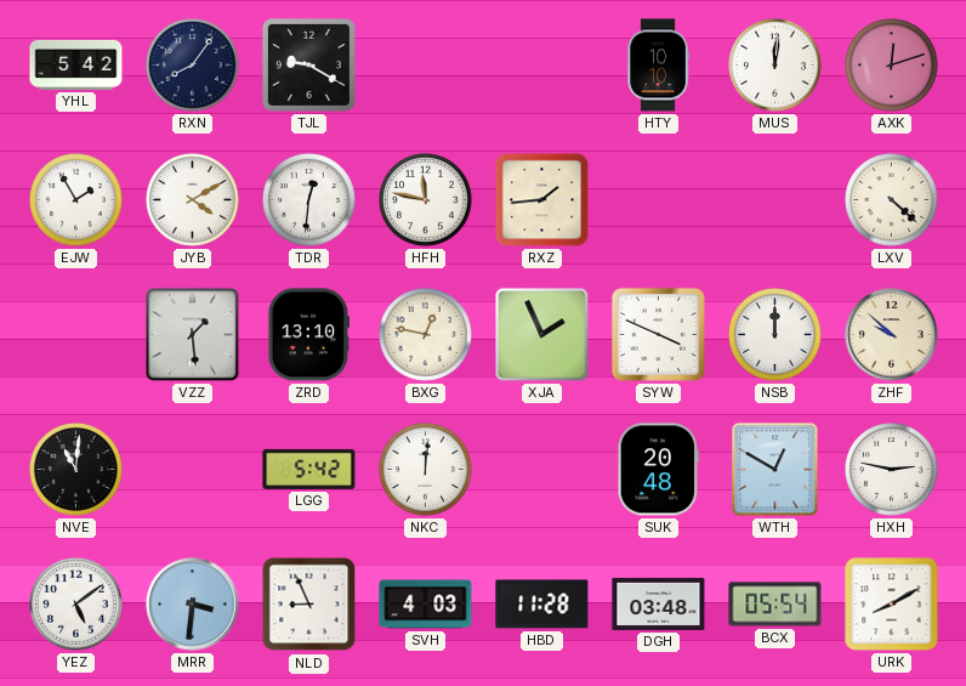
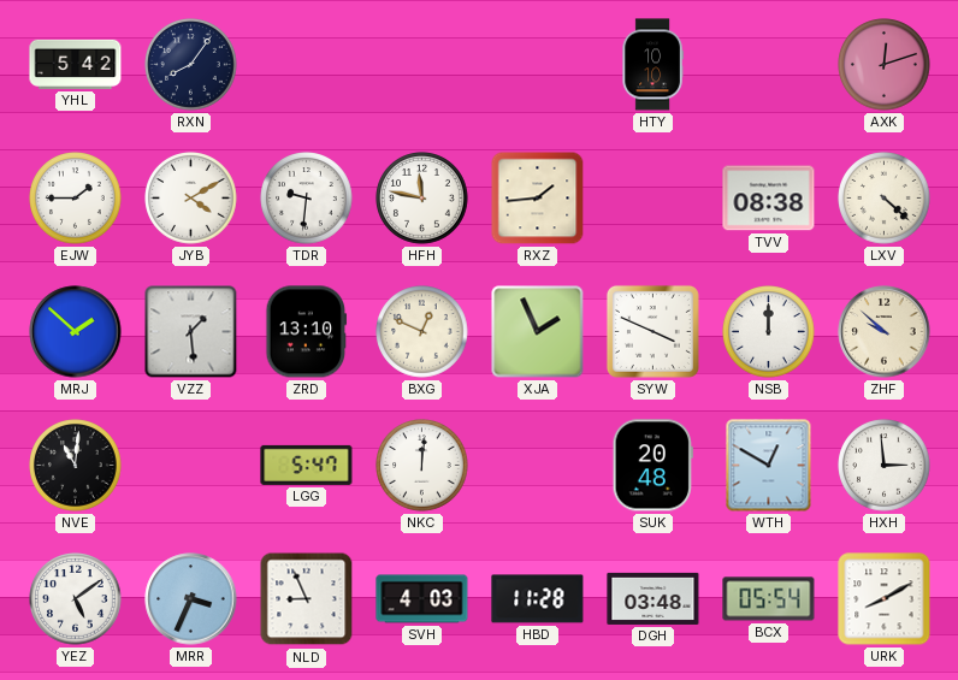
TJL: 9:20 -> none
MUS: 12:01 -> none
EJW: 1:55 -> 1:45
TDR: 12:31 -> 9:31
TVV: none -> 08:38
MRJ: none -> 1:52
BXG: 12:47 -> 12:49
LGG: 5:42 -> 5:47
HXH: 2:47 -> 2:59
MRR: 3:31 -> 3:34
